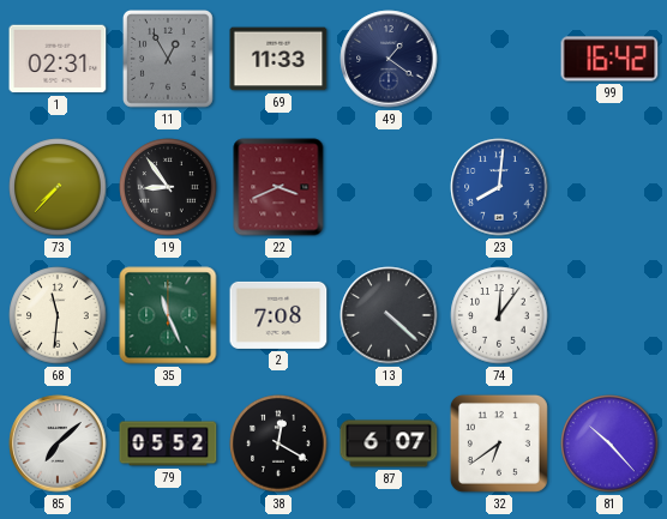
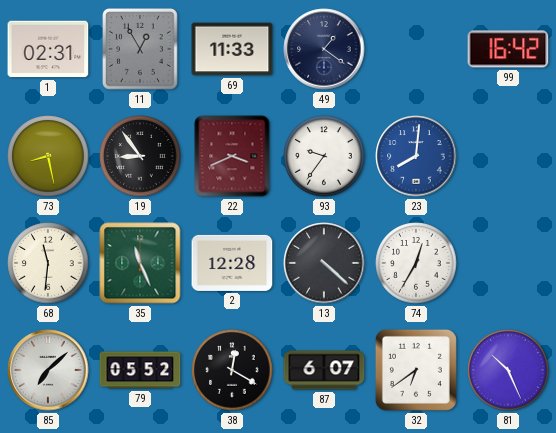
73: 7:37 -> 8:28
93: none -> 9:36
2: 7:08 -> 12:28
74: 12:06 -> 12:35
81: 10:23 -> 10:26
